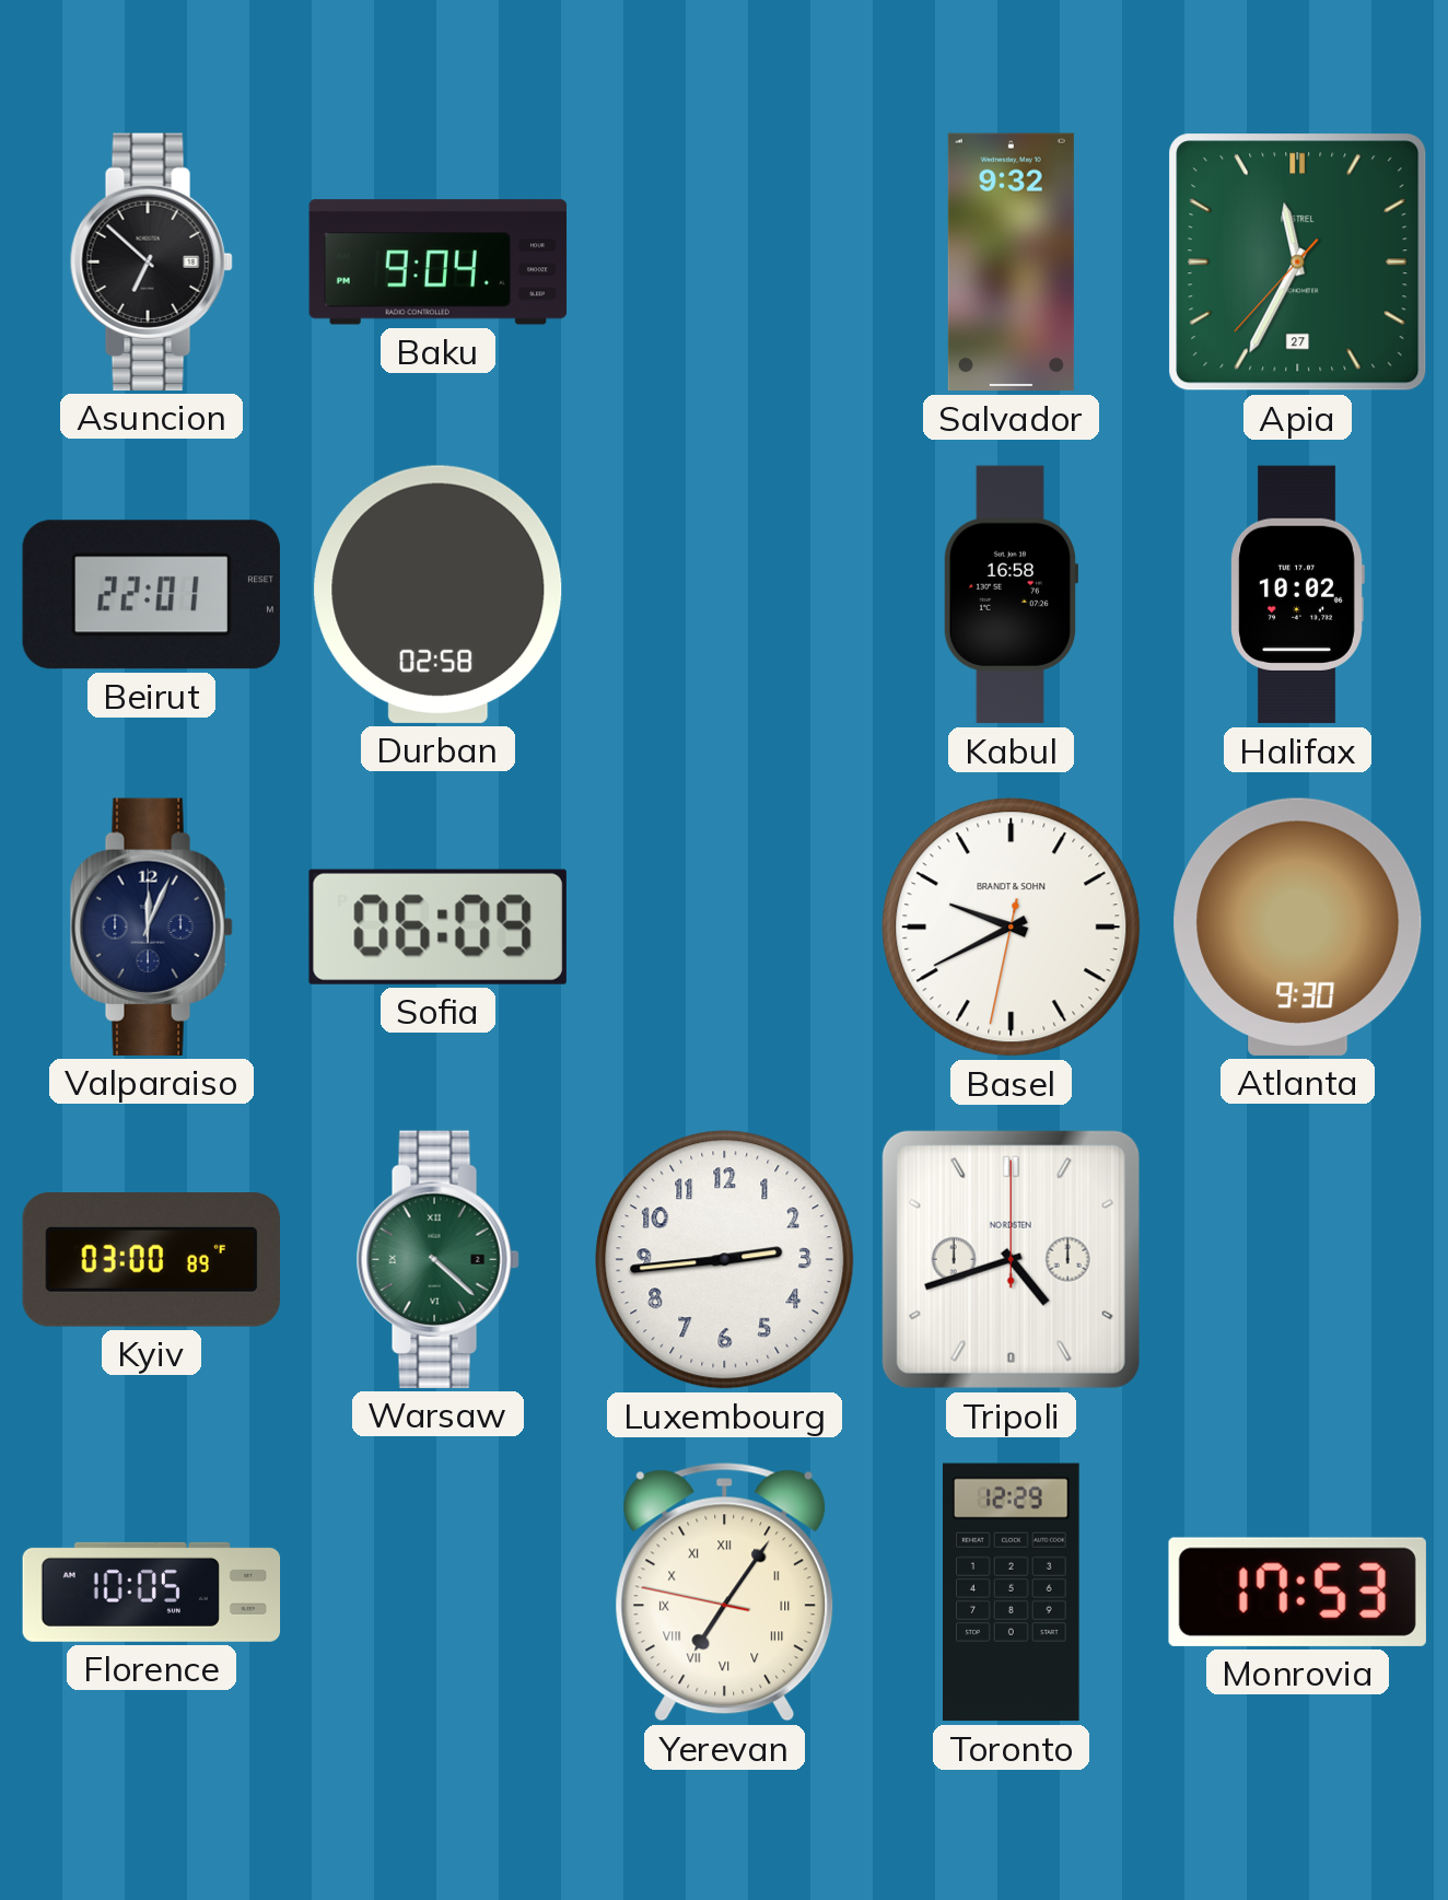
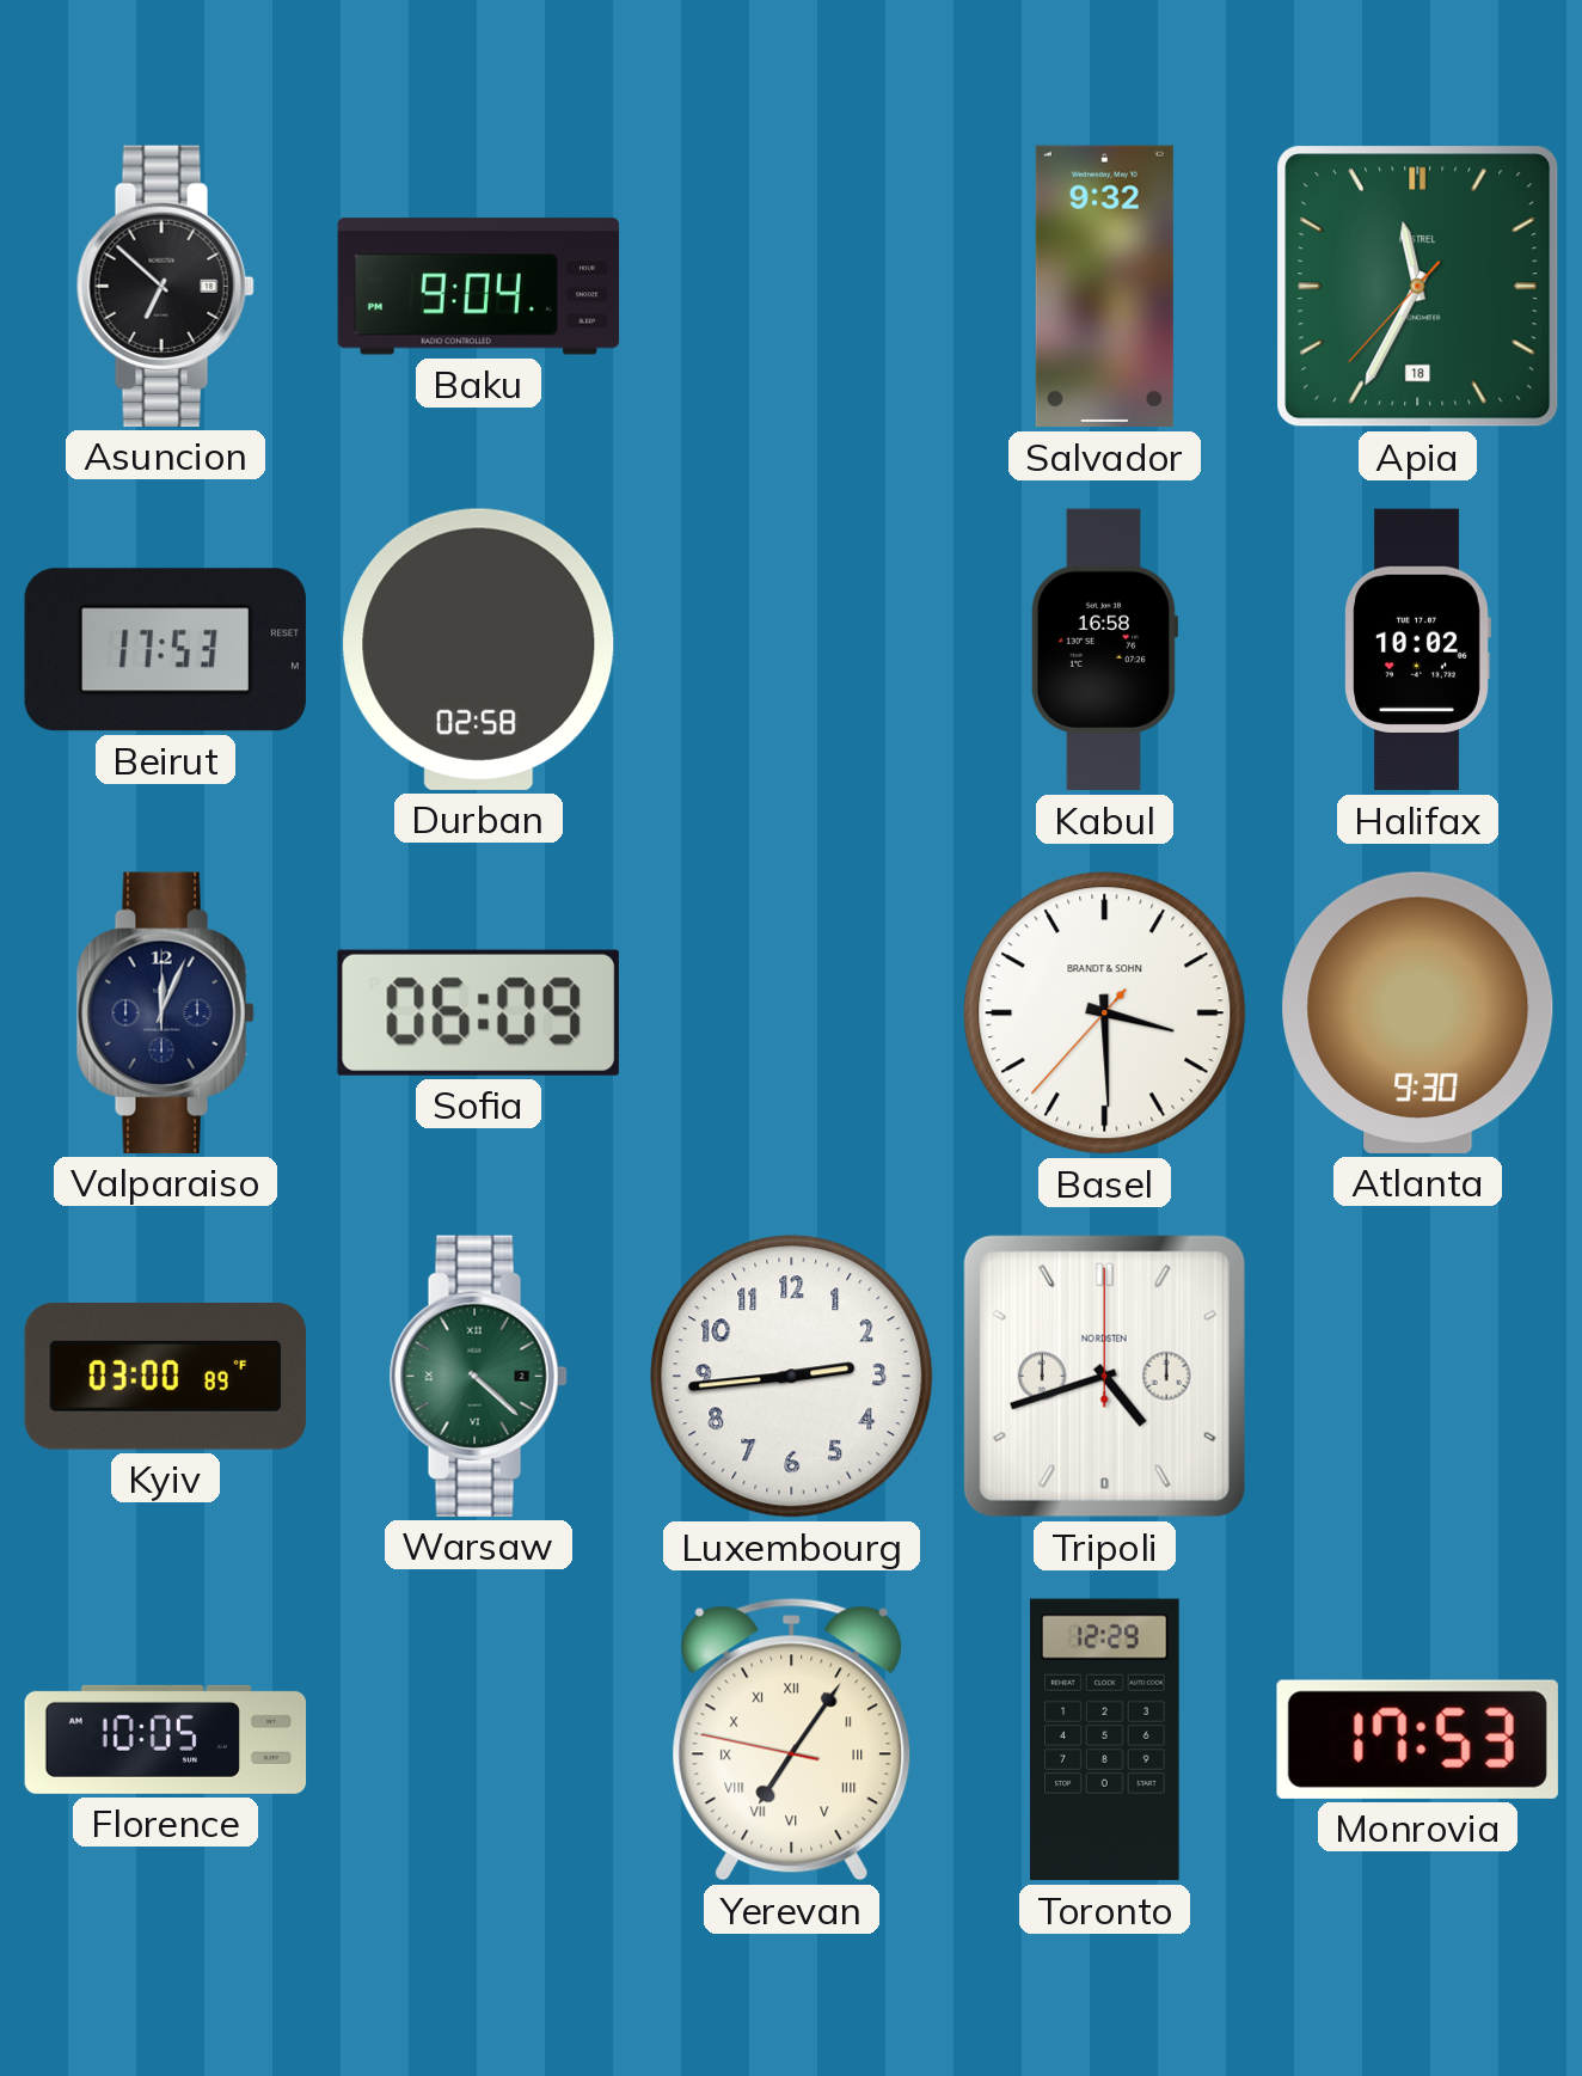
Apia date: 27 -> 18
Beirut: 22:01 -> 17:53
Basel: 9:40 -> 3:29
